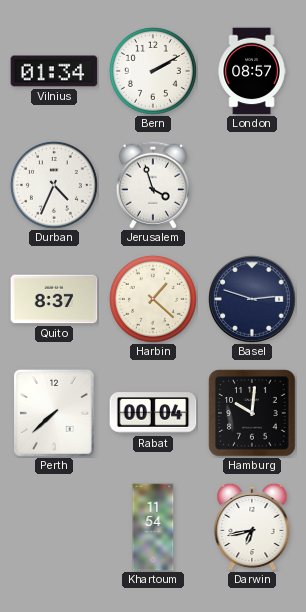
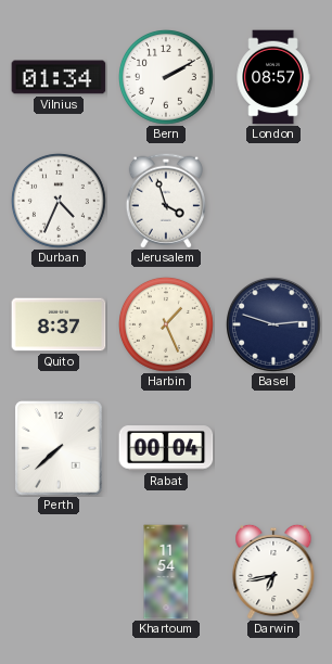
Harbin: 1:22 -> 1:26
Hamburg: 10:01 -> none
